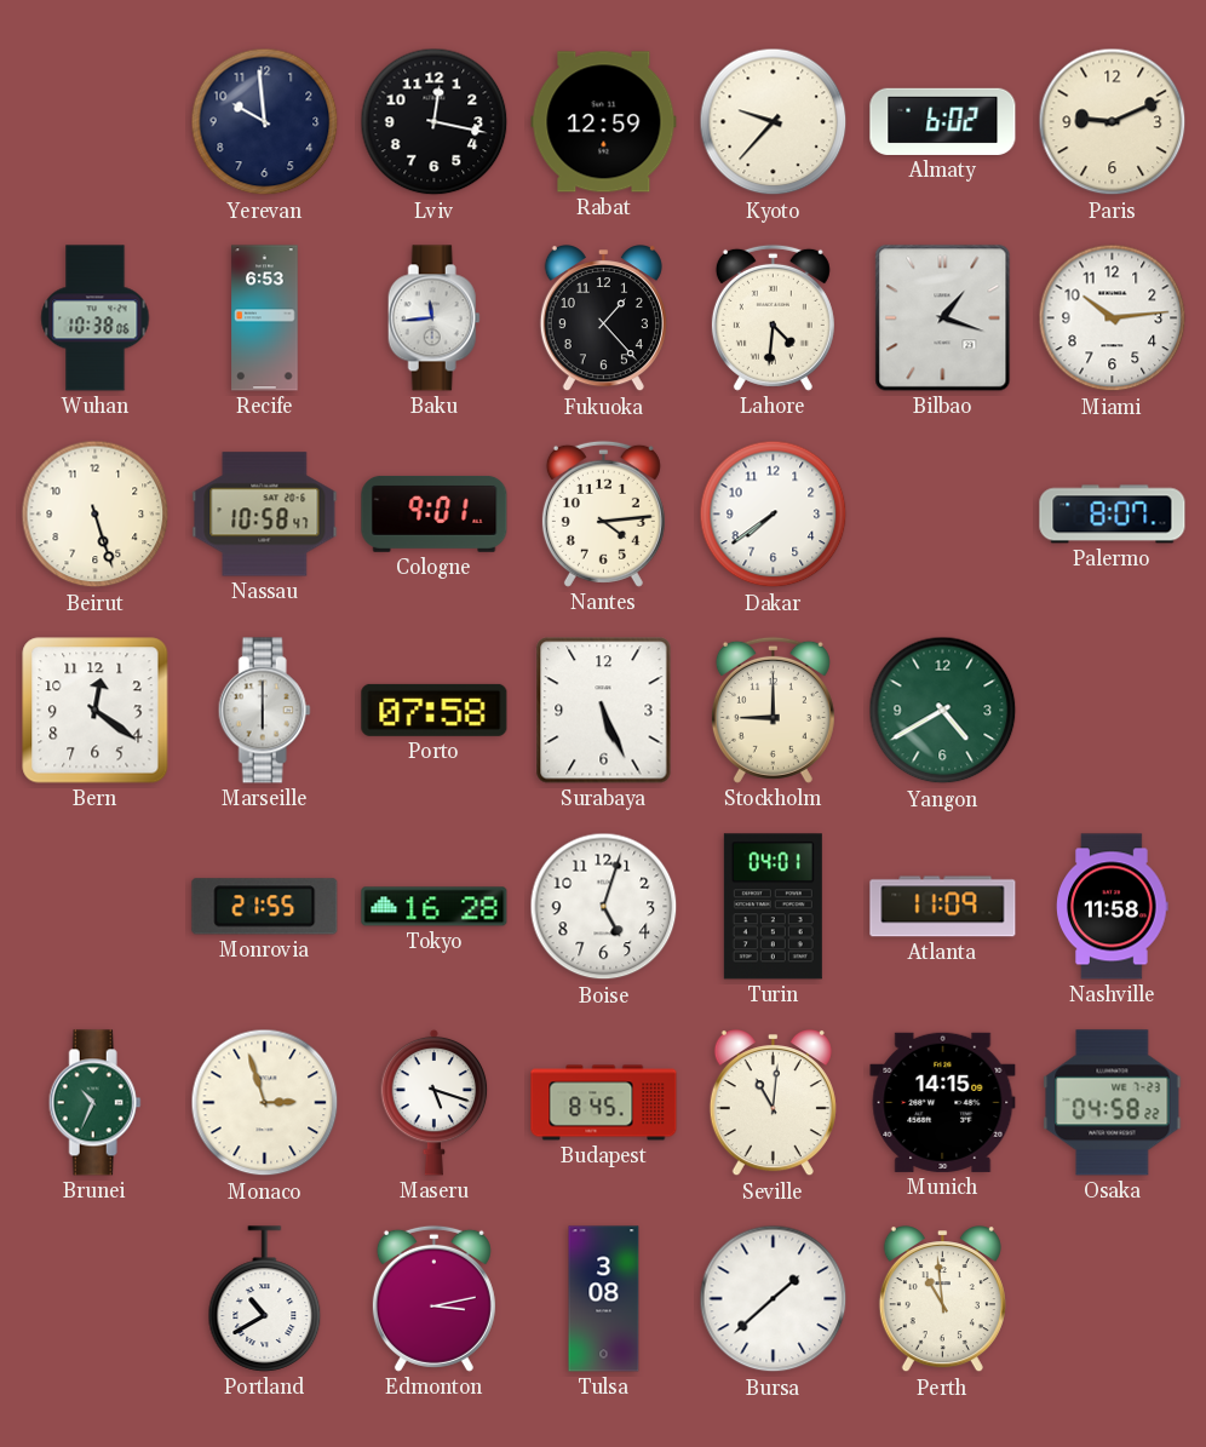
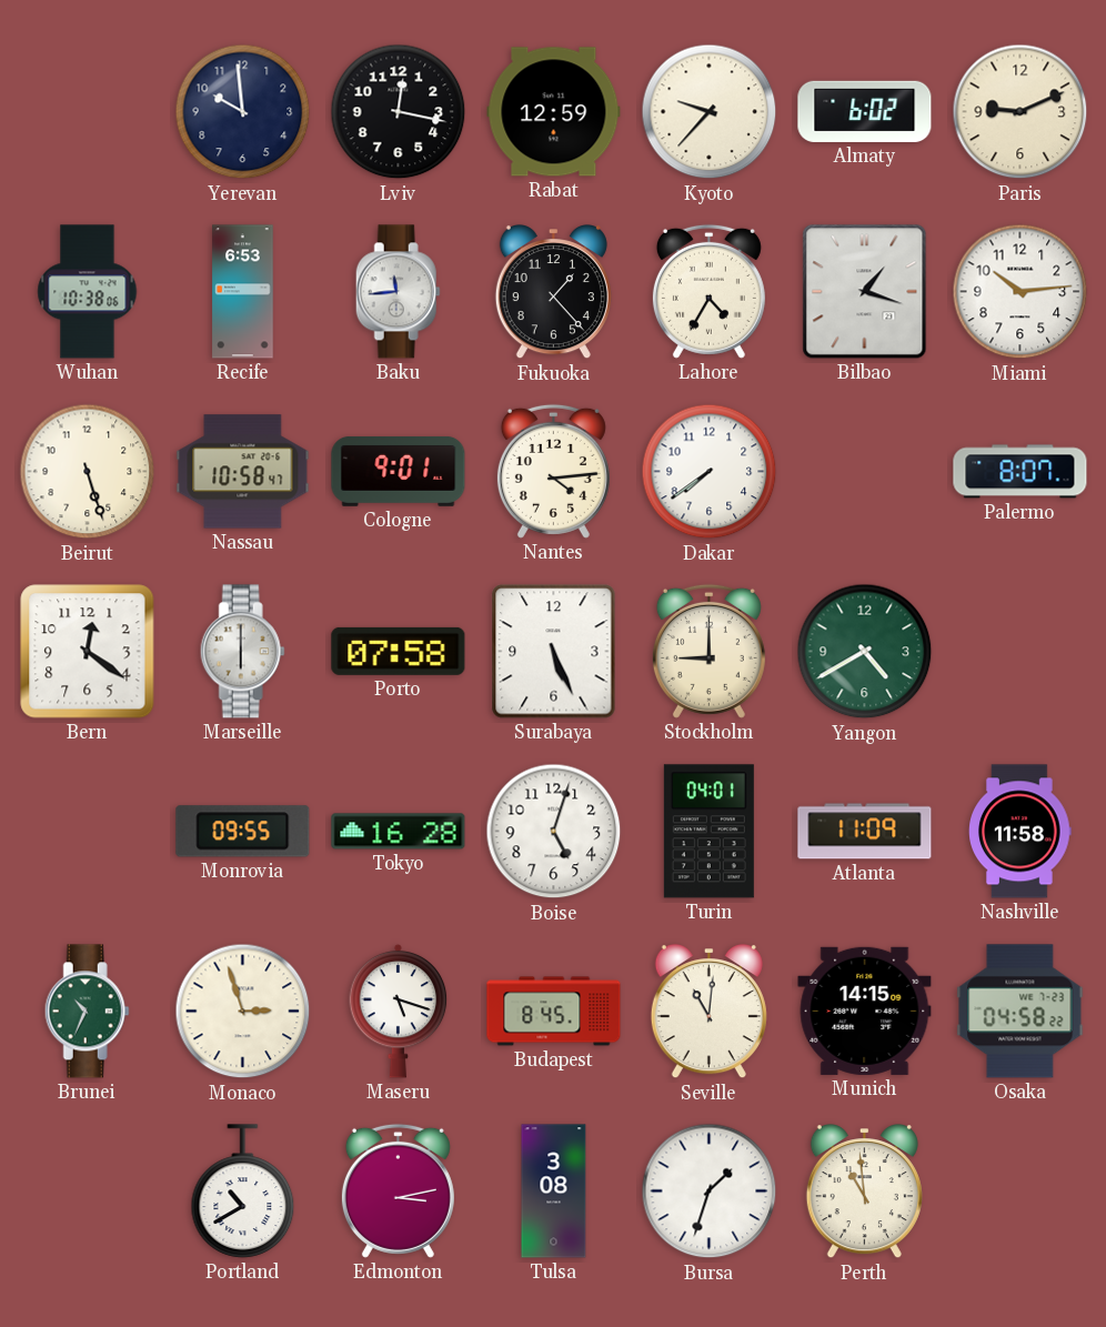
Lahore: 4:31 -> 4:35
Monrovia: 21:55 -> 09:55
Bursa: 1:38 -> 1:33
